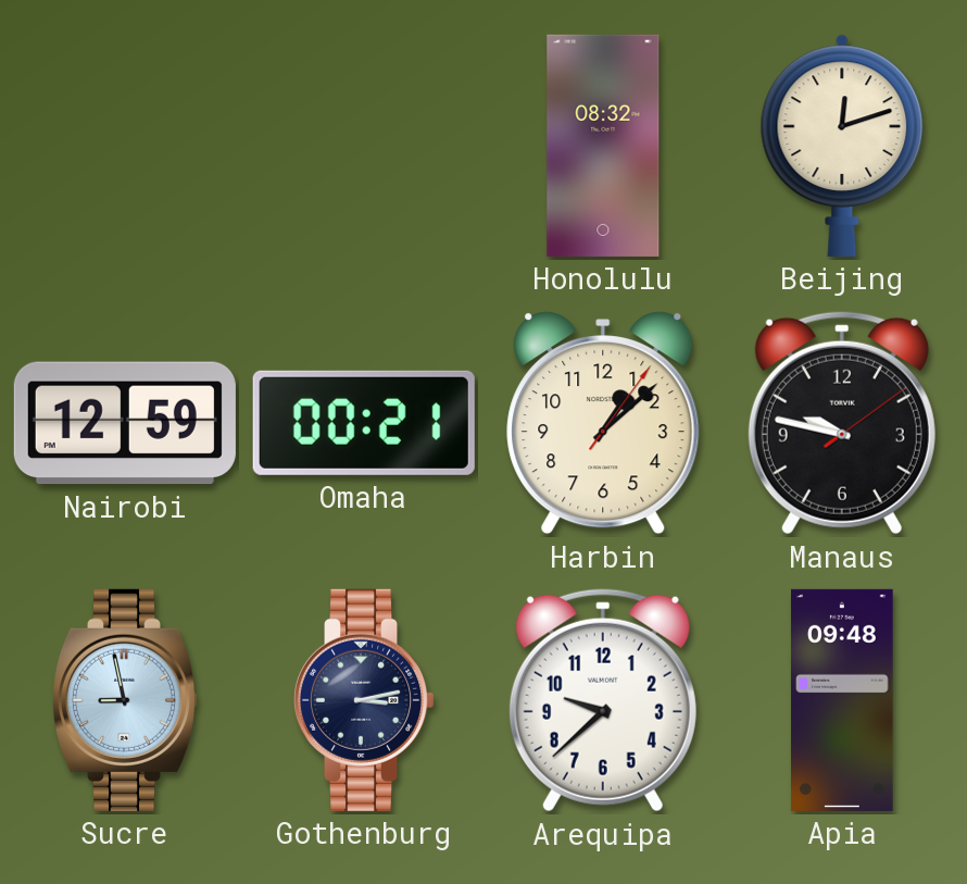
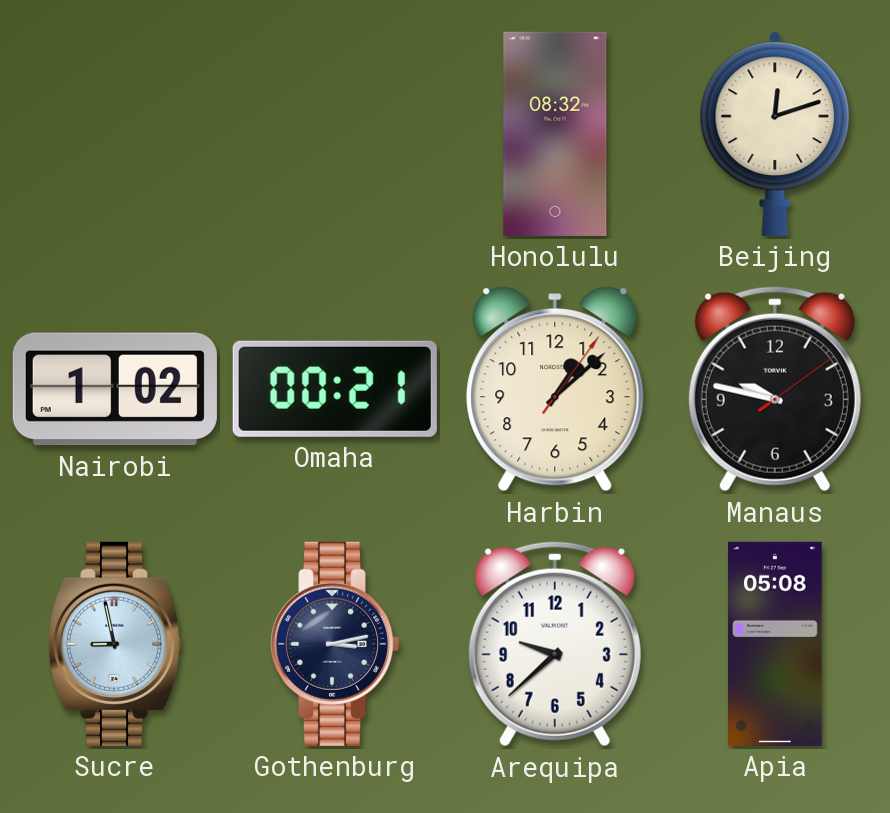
Nairobi: 12:59 -> 1:02
Apia: 09:48 -> 05:08
